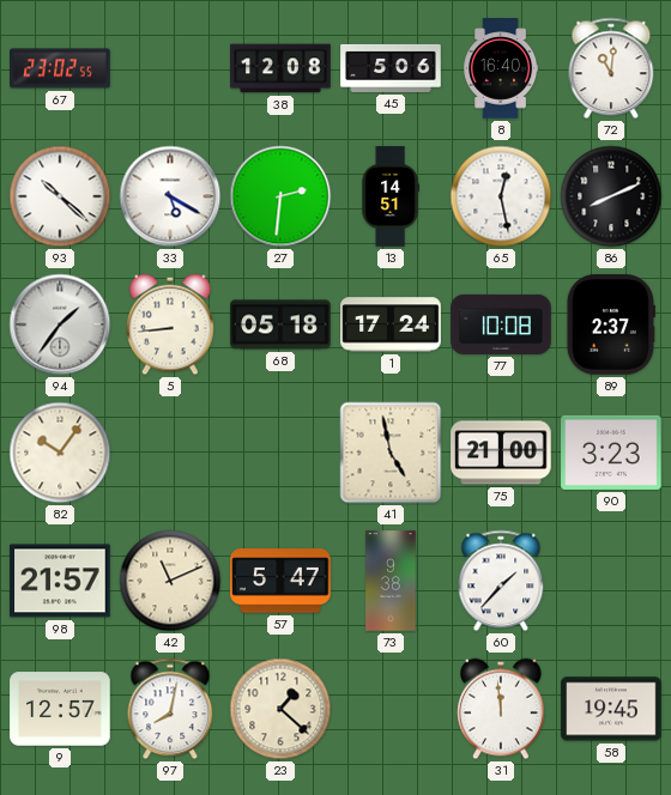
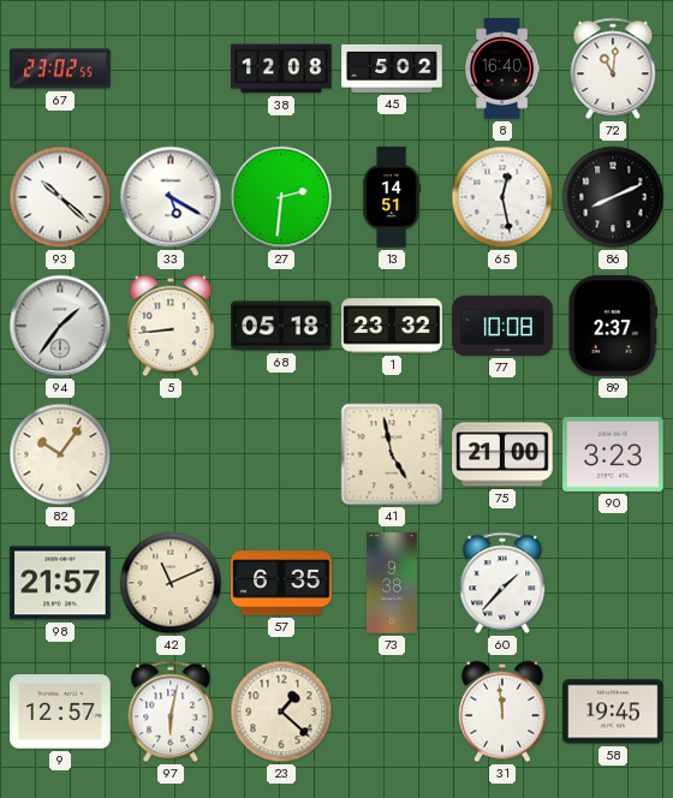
45: 5:06 -> 5:02
1: 17:24 -> 23:32
57: 5:47 -> 6:35
97: 8:02 -> 6:02
